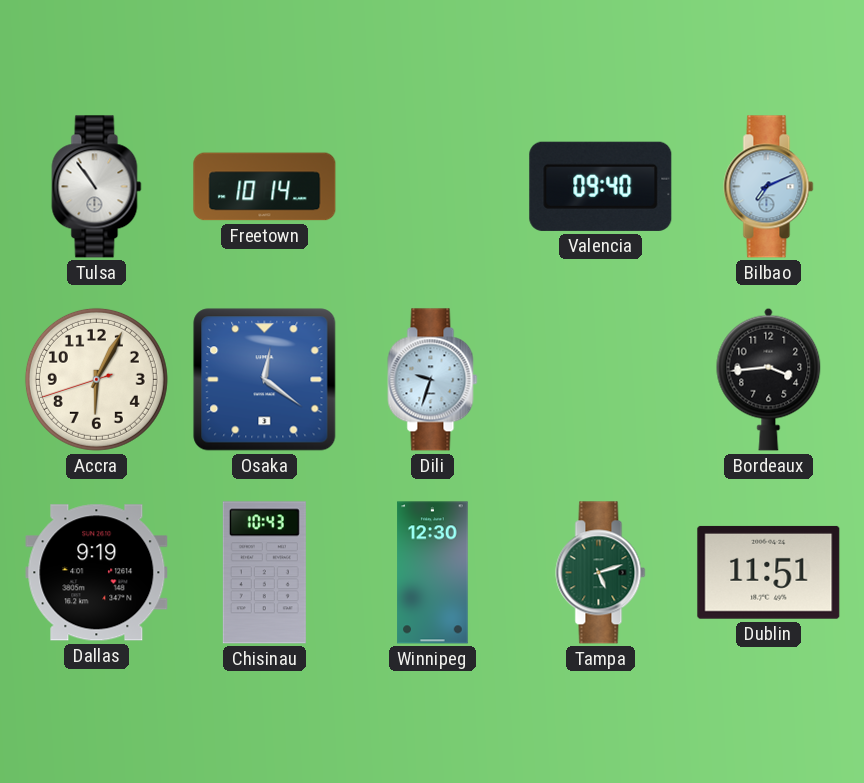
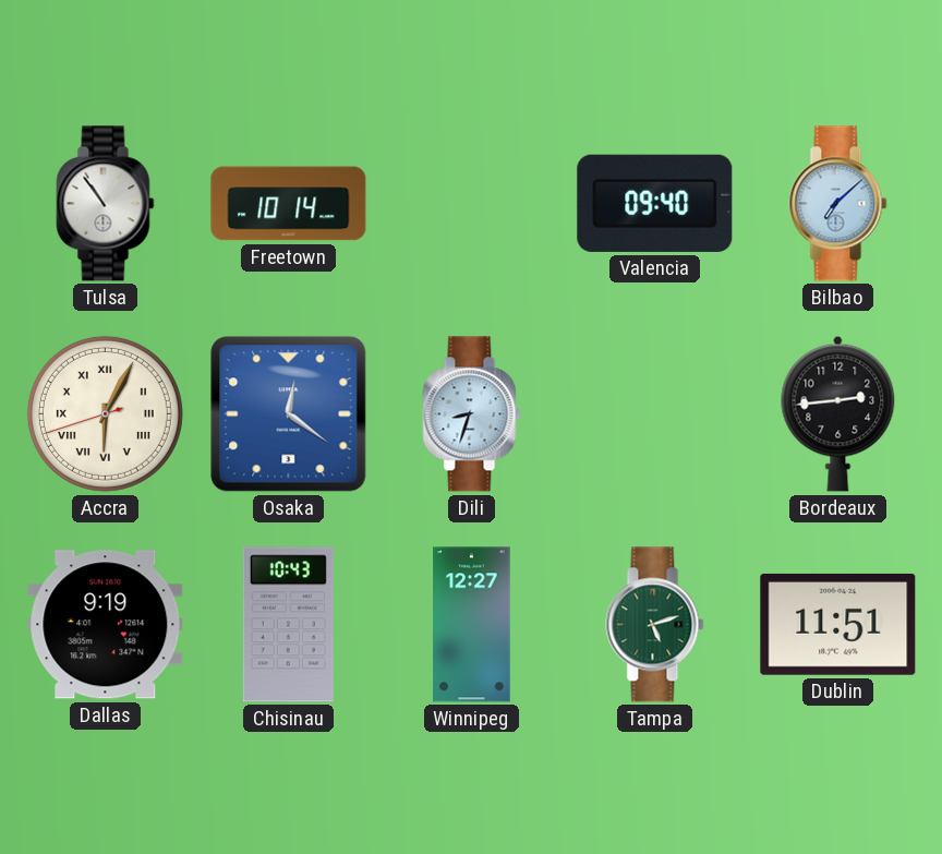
Bilbao: 7:11 -> 7:08
Accra numerals: Arabic -> Roman
Dili: 9:33 -> 8:33
Bordeaux: 3:44 -> 2:44
Winnipeg: 12:30 -> 12:27
